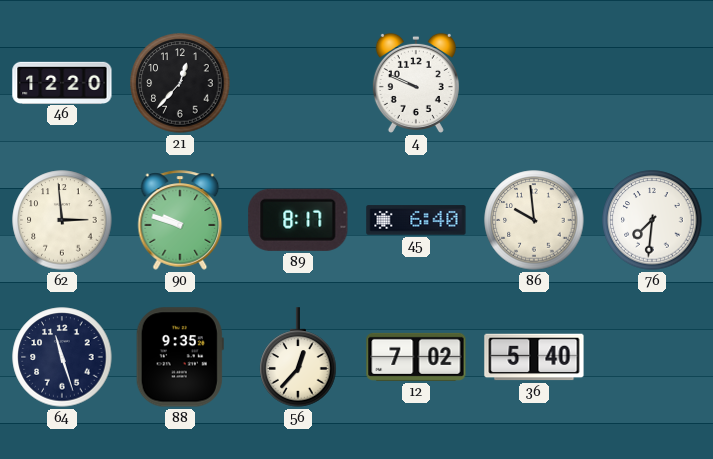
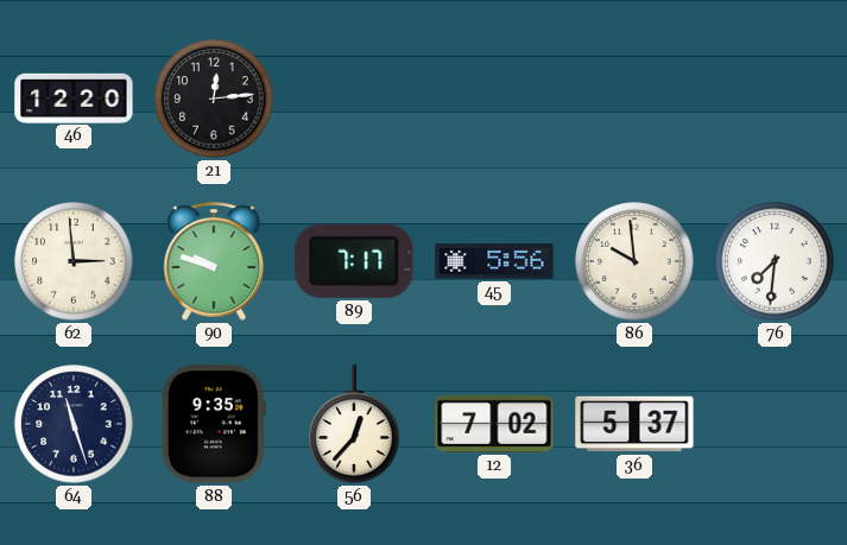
21: 12:37 -> 12:14
4: 9:49 -> none
89: 8:17 -> 7:17
45: 6:40 -> 5:56
36: 5:40 -> 5:37
